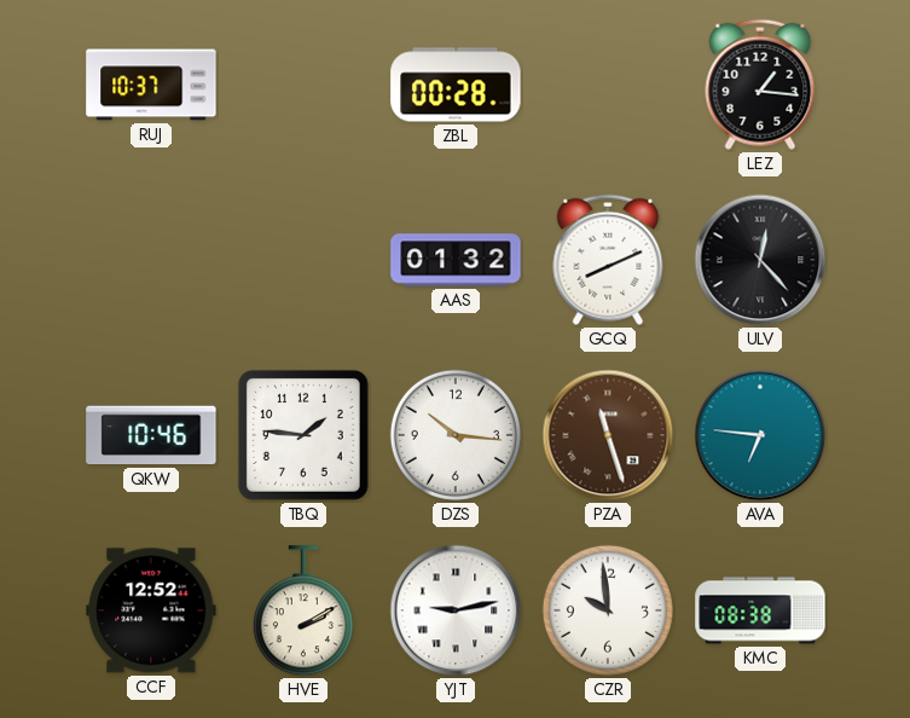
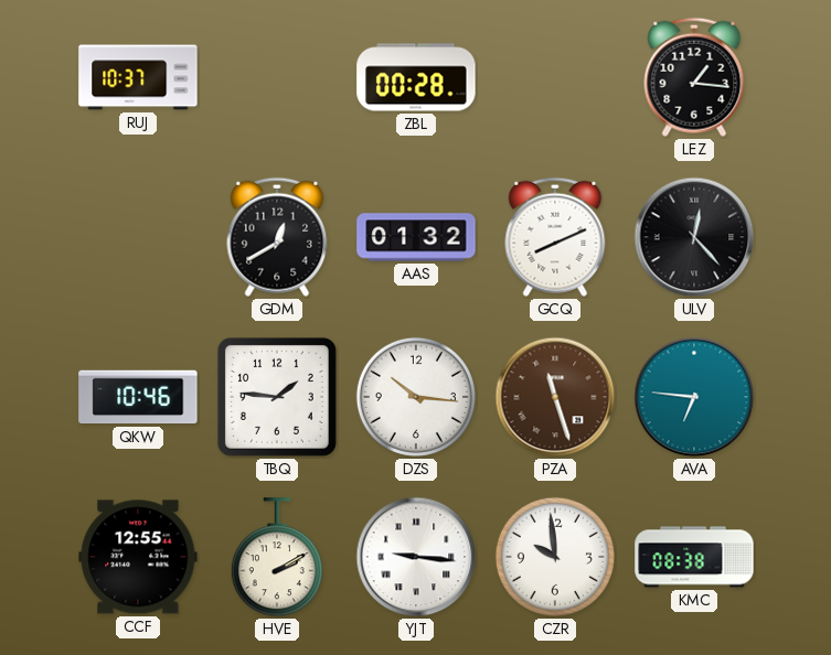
GDM: none -> 12:40
CCF: 12:52 -> 12:55
YJT: 9:13 -> 9:16
